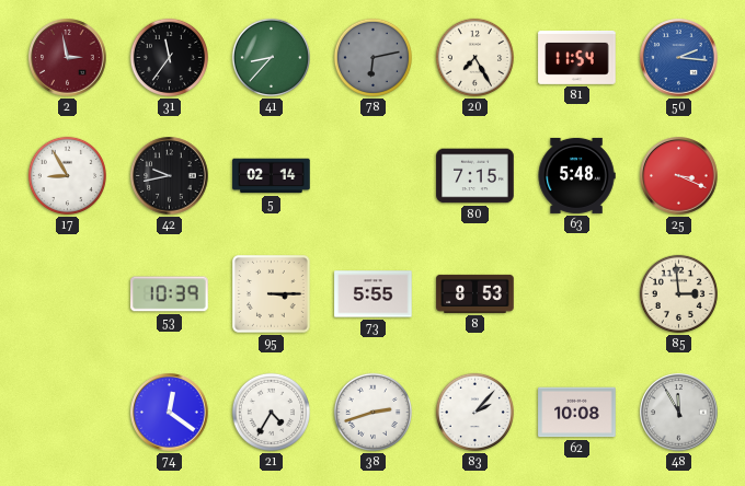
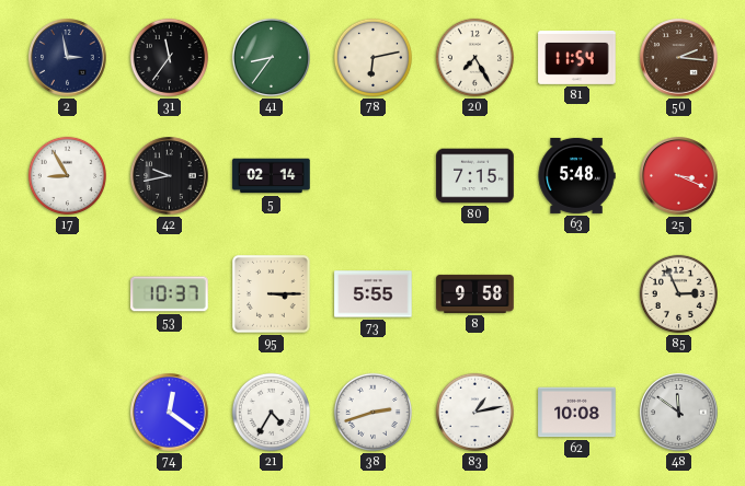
2 dial: burgundy -> navy
41: 8:37 -> 8:36
78 dial: grey -> cream
50 dial: blue -> brown
53: 10:39 -> 10:37
8: 8:53 -> 9:58
85: 2:59 -> 2:56
83: 2:07 -> 1:13
48: 11:55 -> 11:51
